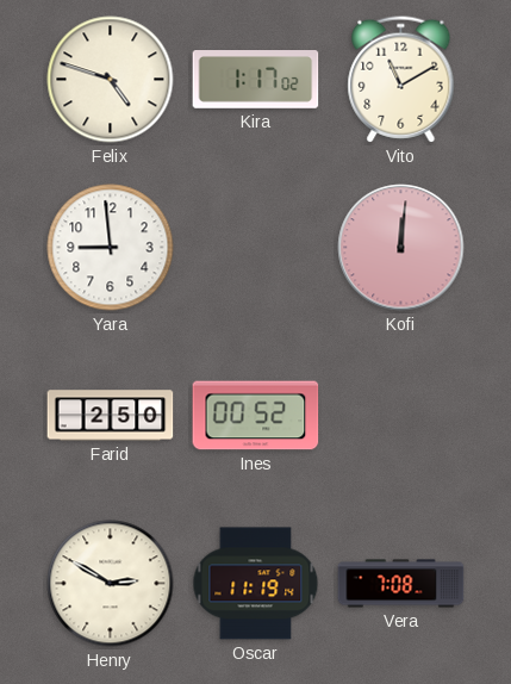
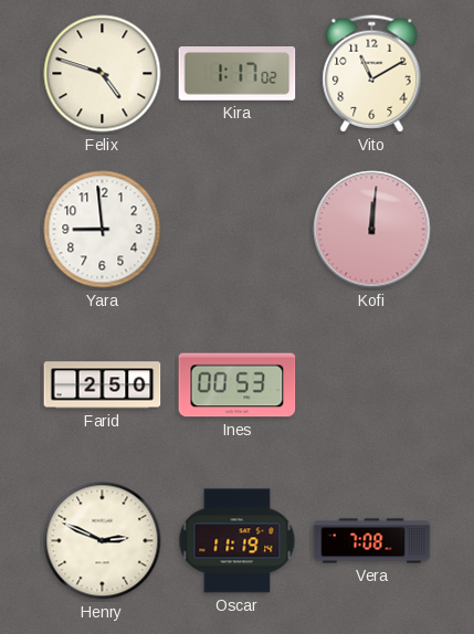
Ines: 00:52 -> 00:53
Henry: 2:50 -> 2:49
